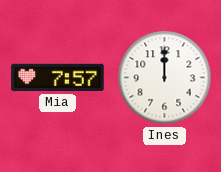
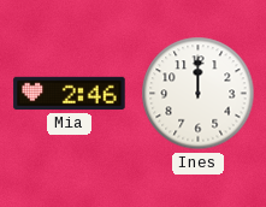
Mia: 7:57 -> 2:46
